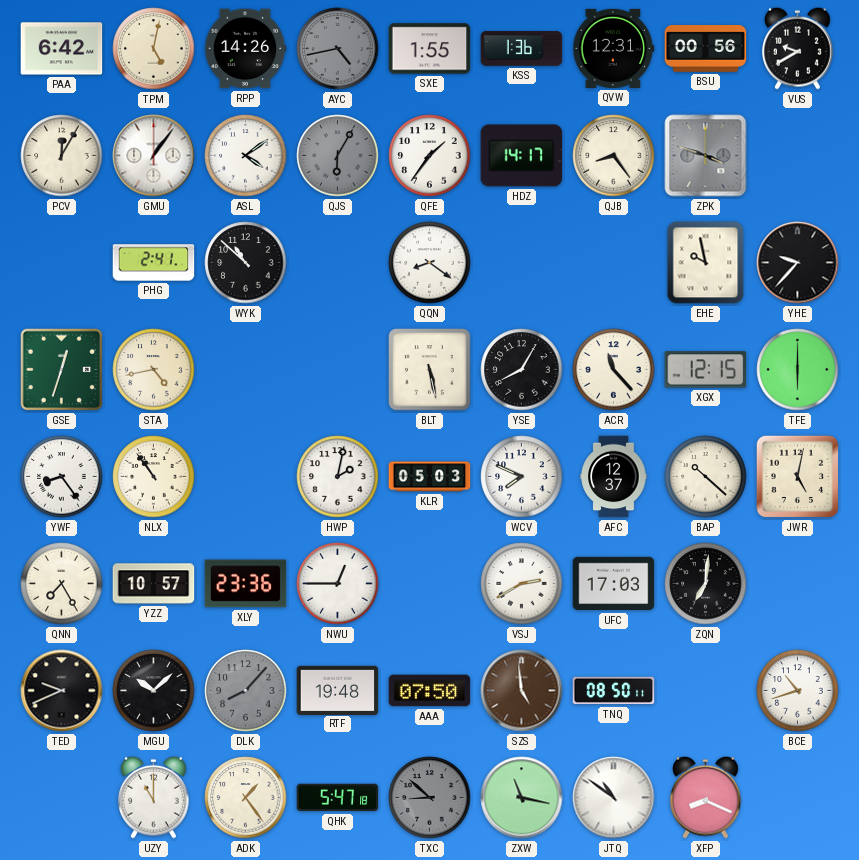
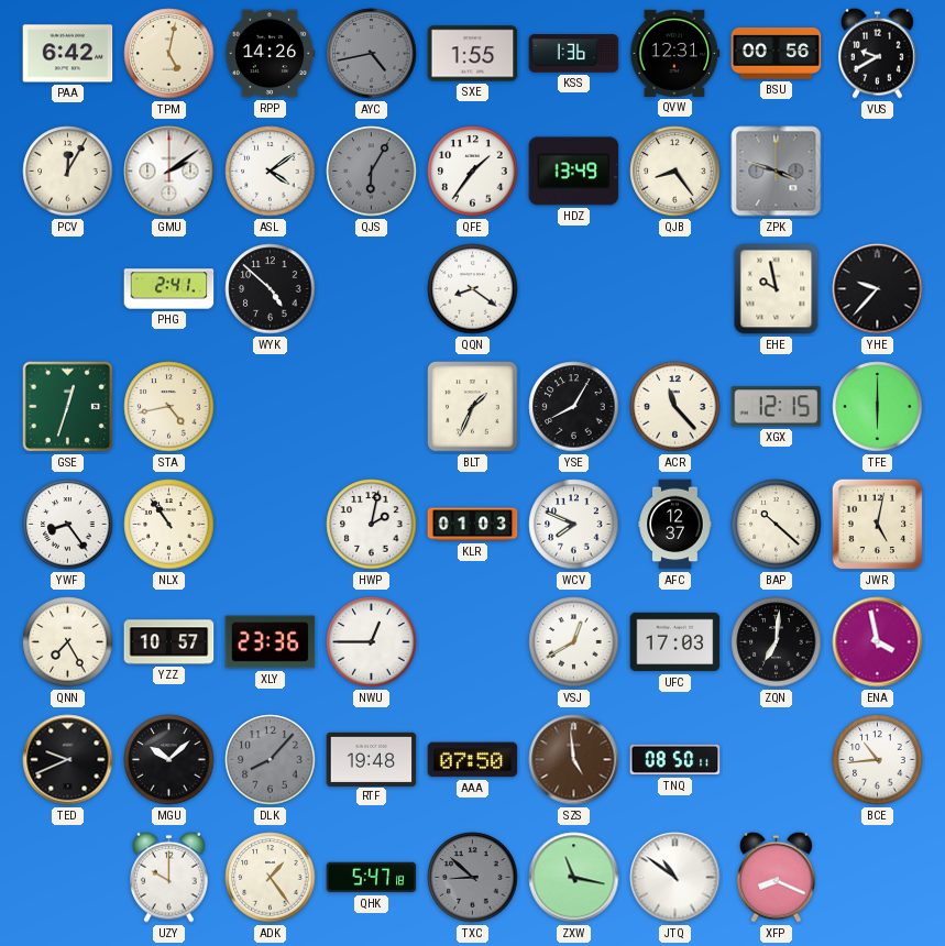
GMU: 1:06 -> 2:09
HDZ: 14:17 -> 13:49
WYK: 10:52 -> 4:52
BLT: 5:28 -> 1:34
KLR: 05:03 -> 01:03
VSJ: 2:40 -> 12:40
ENA: none -> 3:58
BCE: 10:42 -> 10:44
UZY: 11:00 -> 10:00
